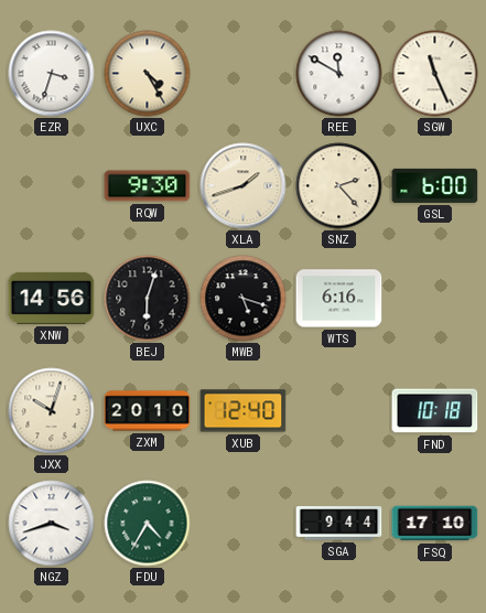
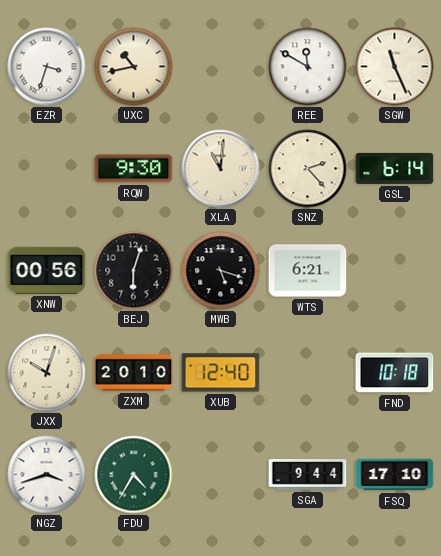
UXC: 4:25 -> 10:43
XLA: 1:42 -> 11:01
GSL: 6:00 -> 6:14
XNW: 14:56 -> 00:56
WTS: 6:16 -> 6:21
